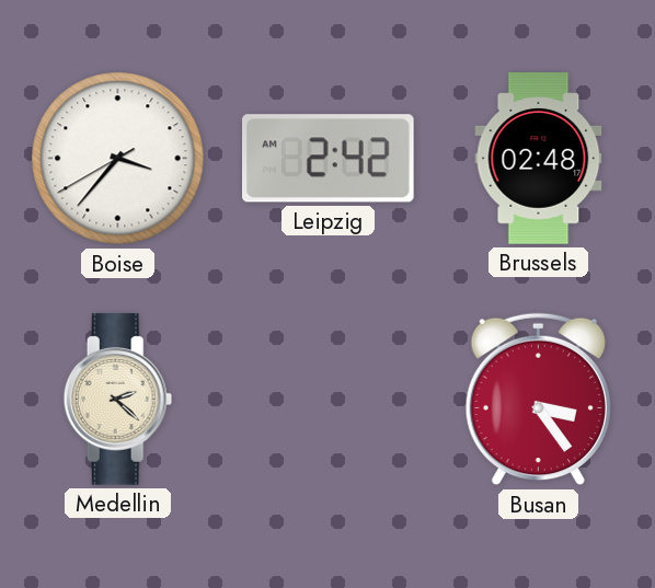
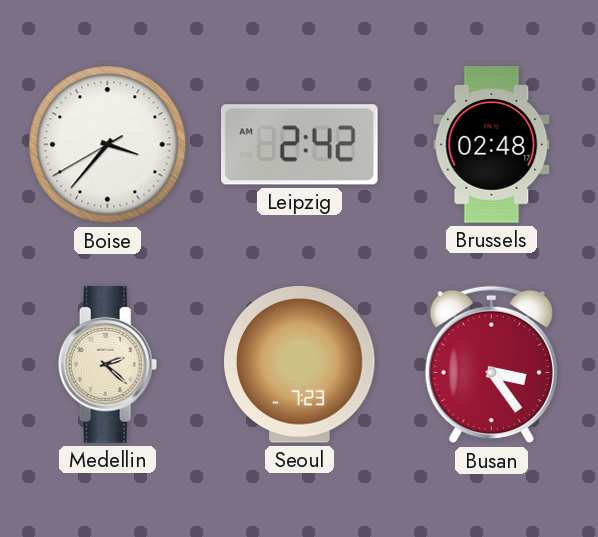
Seoul: none -> 7:23
